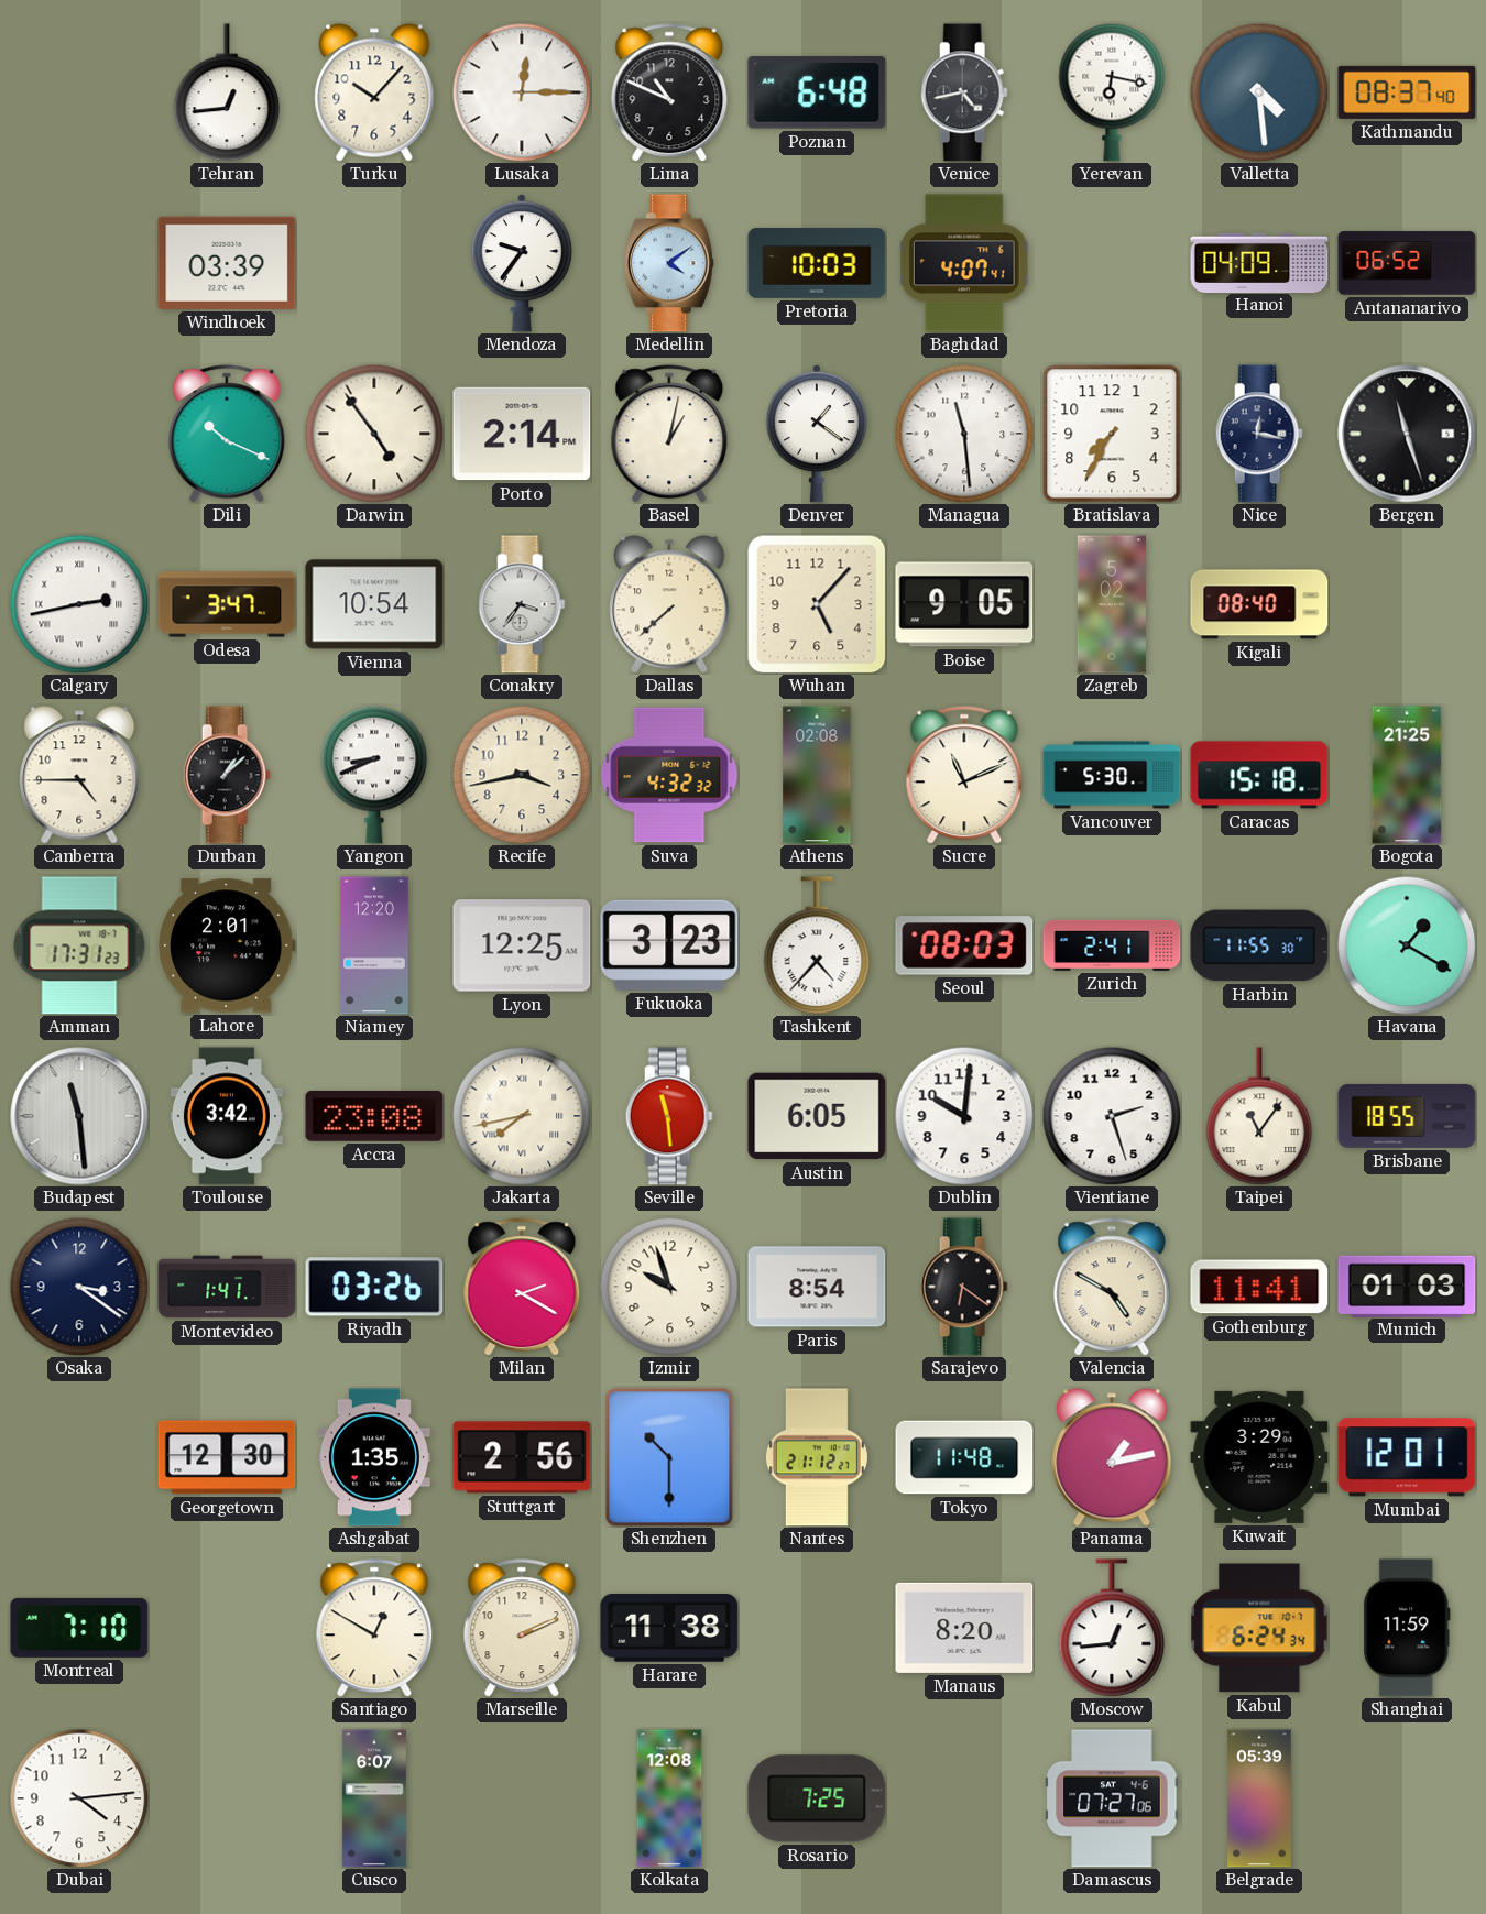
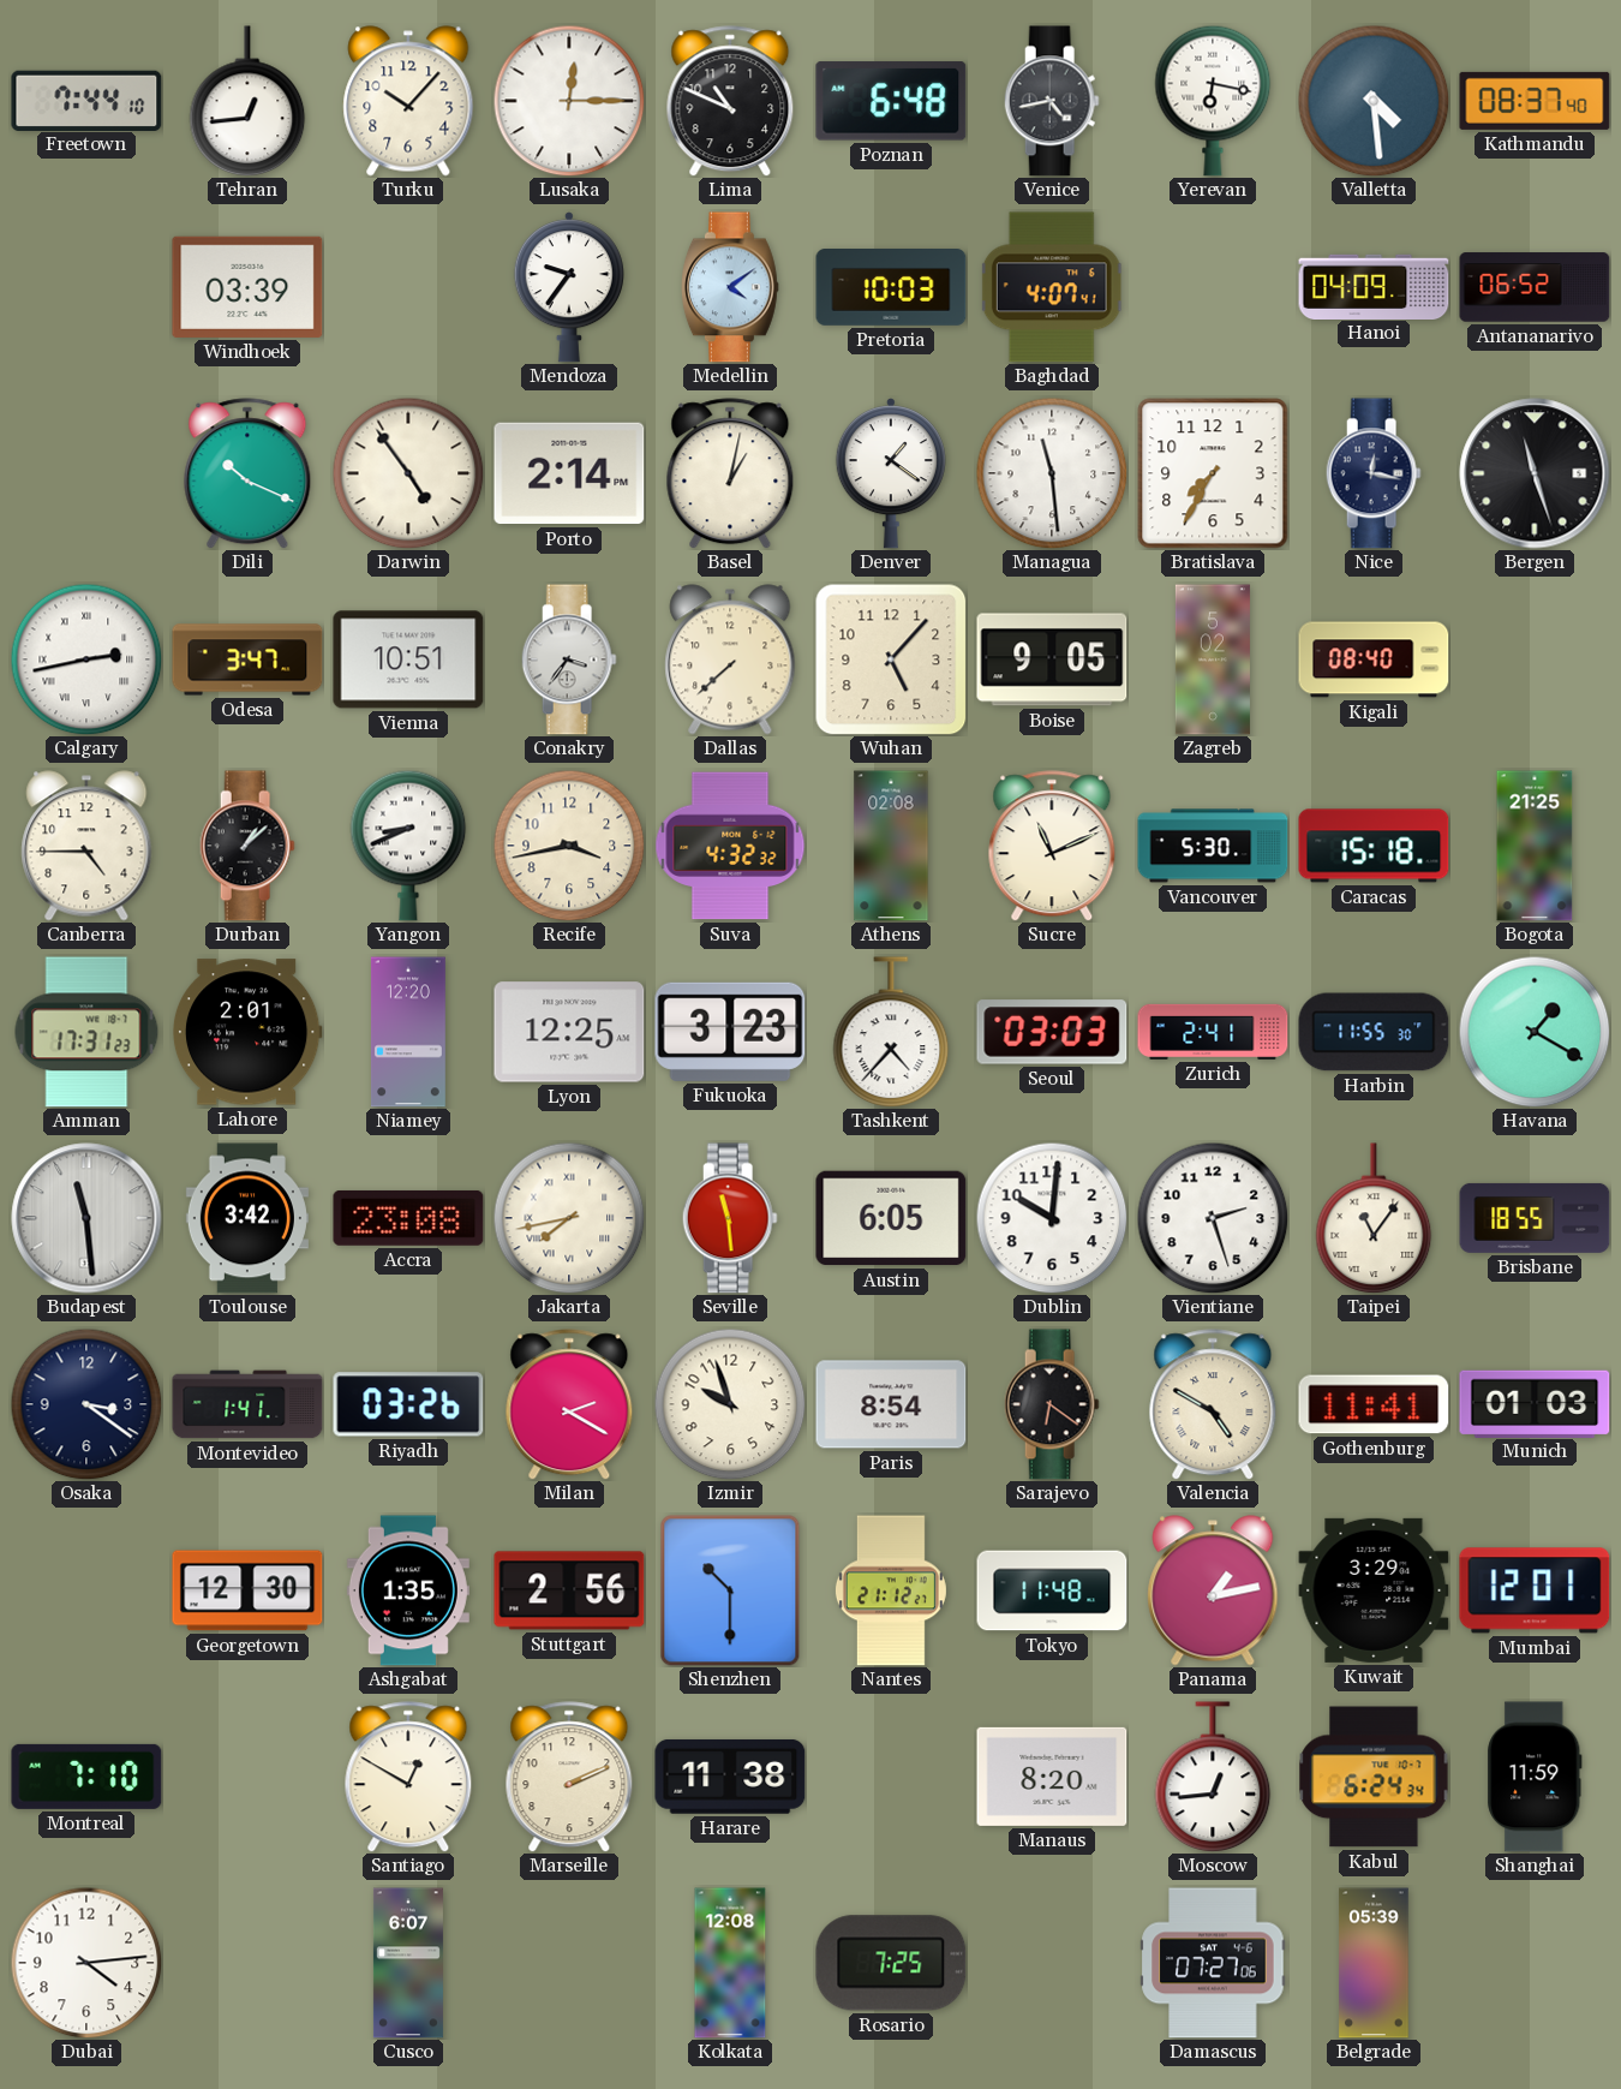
Freetown: none -> 7:44
Vienna: 10:54 -> 10:51
Seoul: 08:03 -> 03:03
